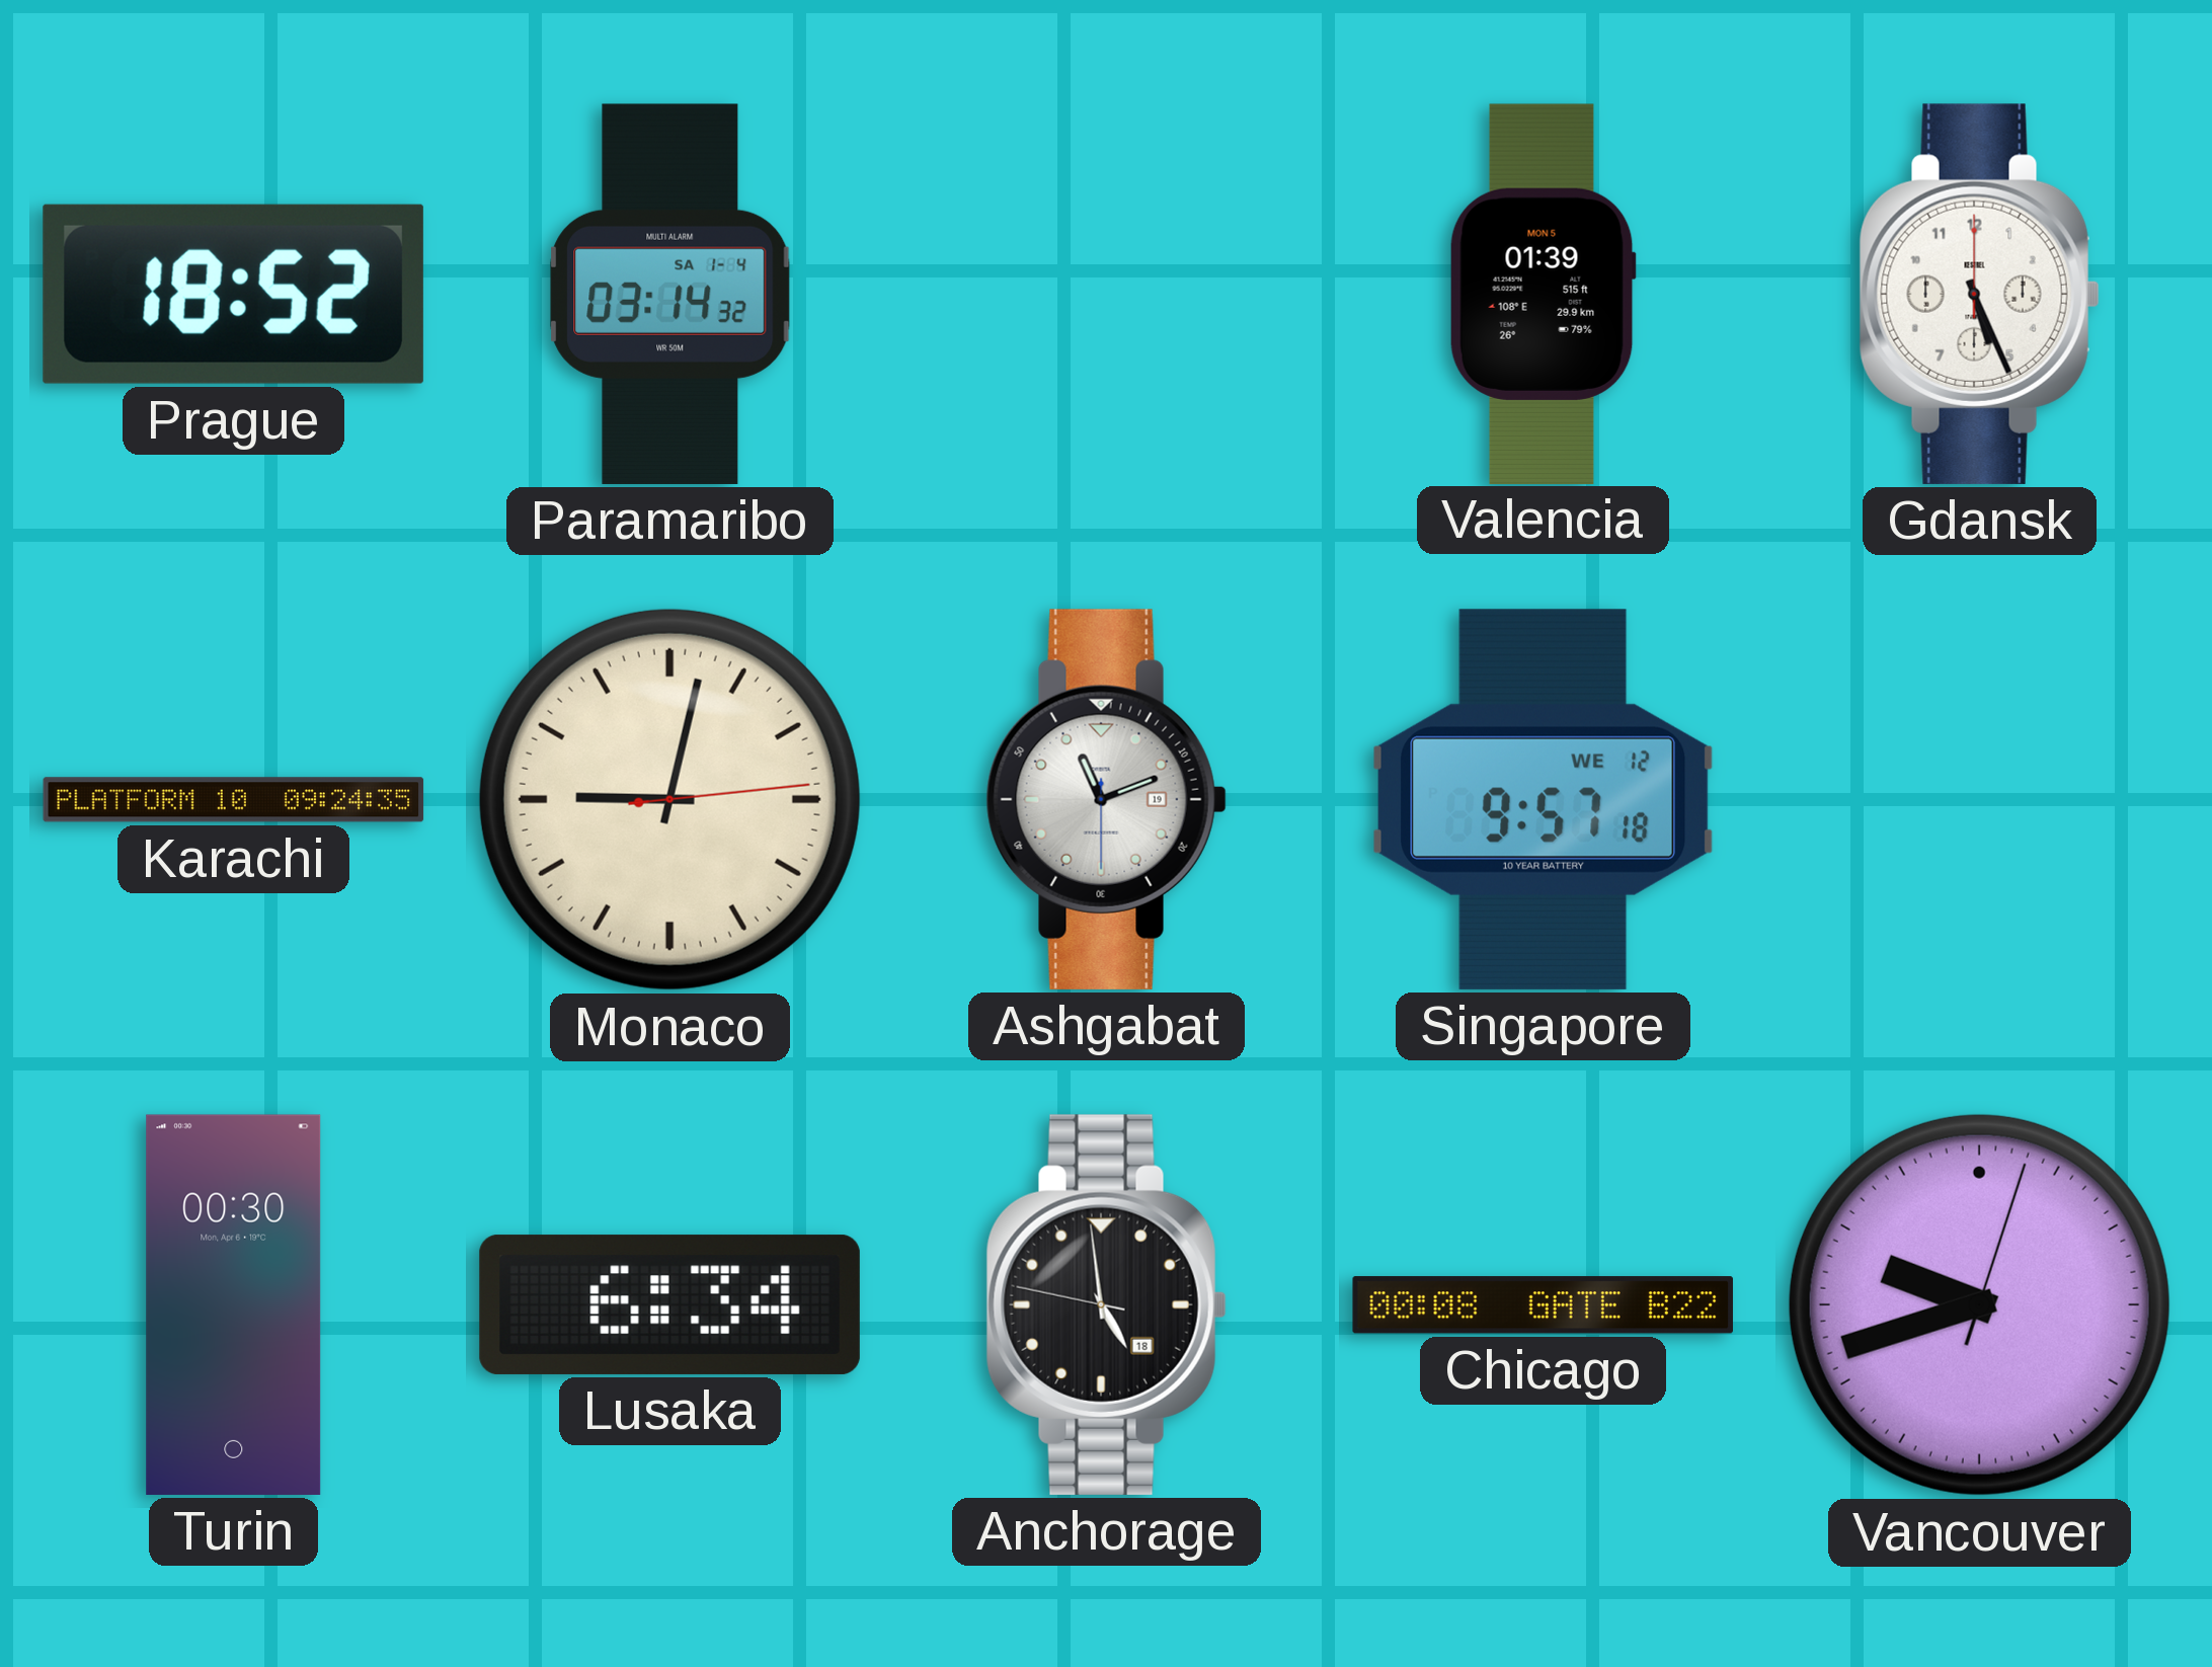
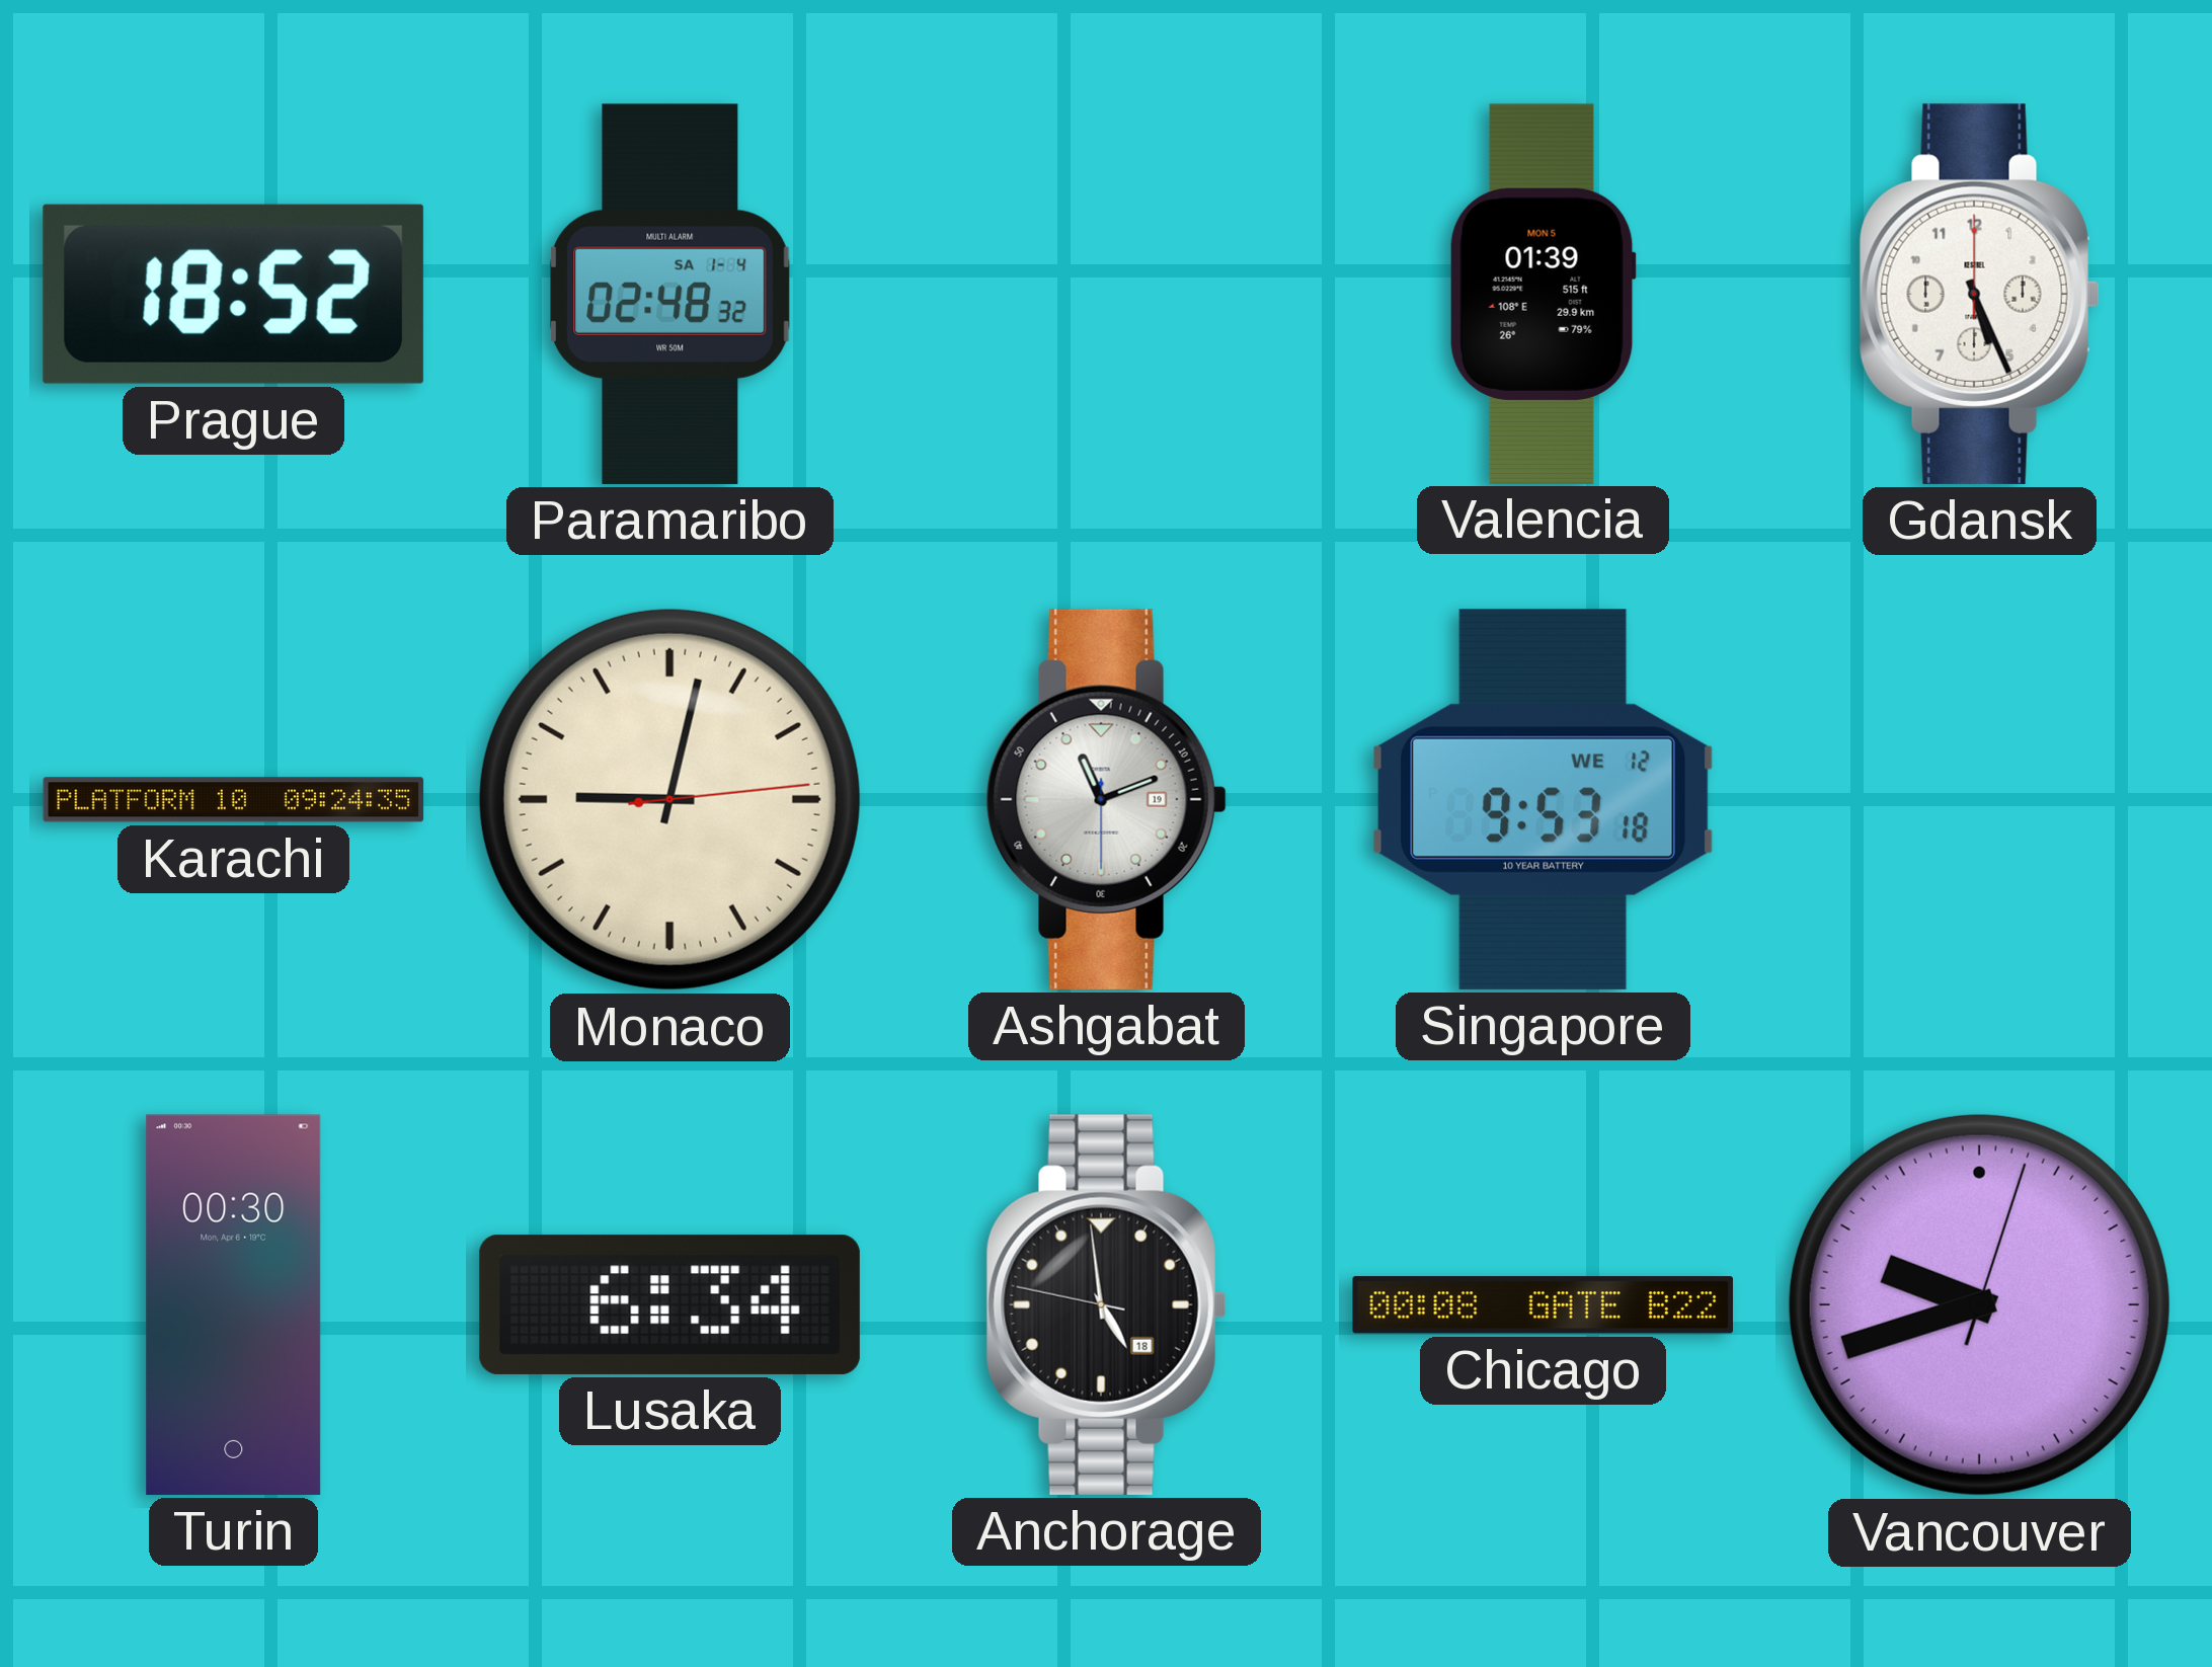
Paramaribo: 03:14 -> 02:48
Singapore: 9:57 -> 9:53
